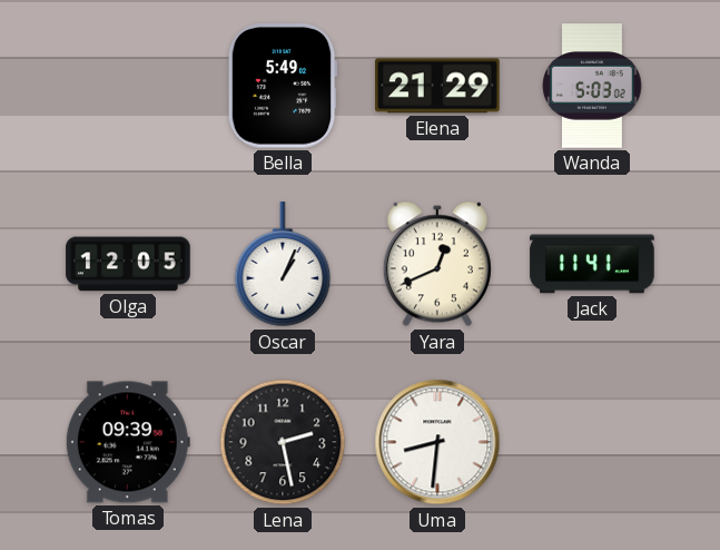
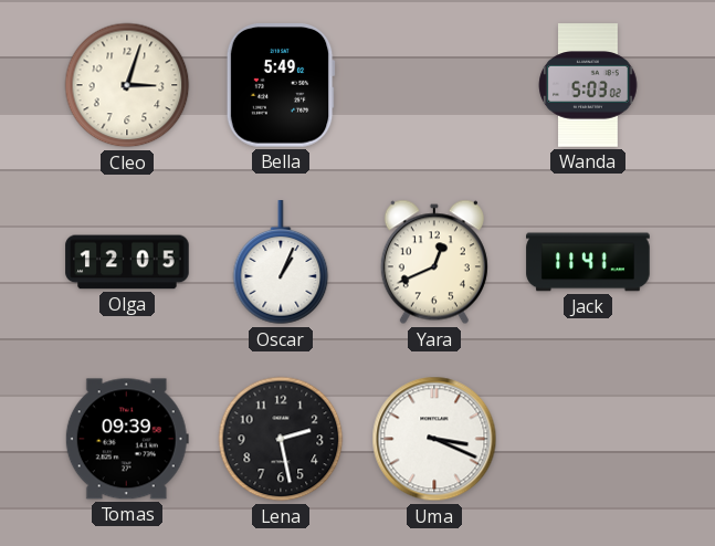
Cleo: none -> 3:03
Elena: 21:29 -> none
Uma: 8:31 -> 3:19
